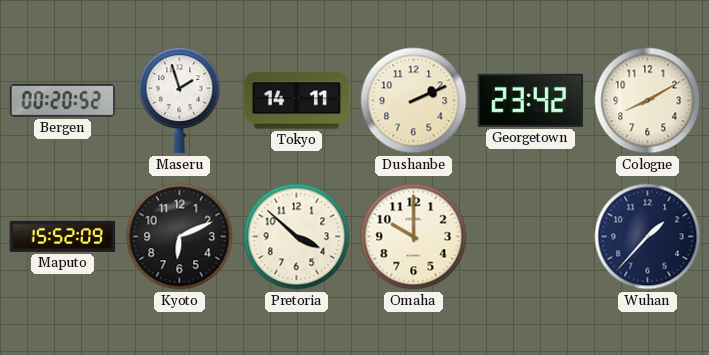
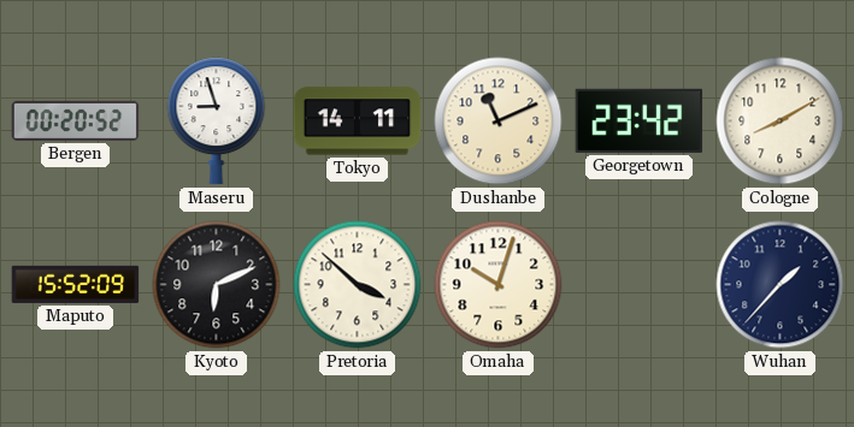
Maseru: 1:57 -> 8:57
Dushanbe: 2:11 -> 11:11
Omaha: 10:00 -> 10:03
